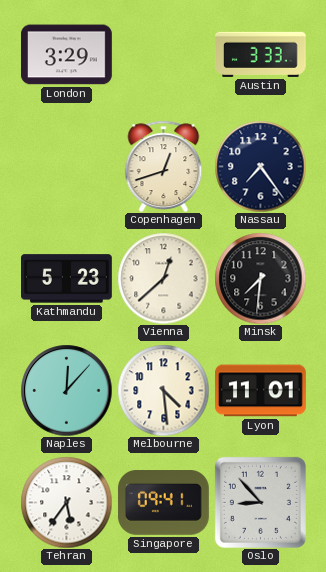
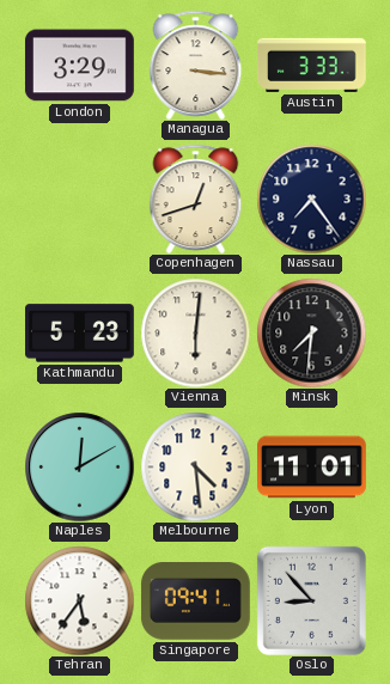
Managua: none -> 3:16
Vienna: 12:38 -> 6:01
Naples: 12:07 -> 12:10
